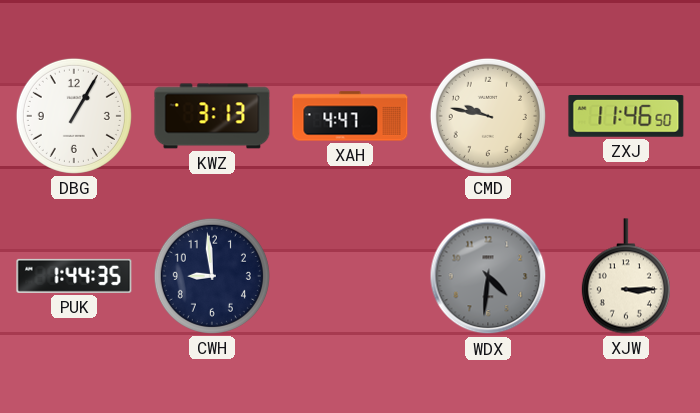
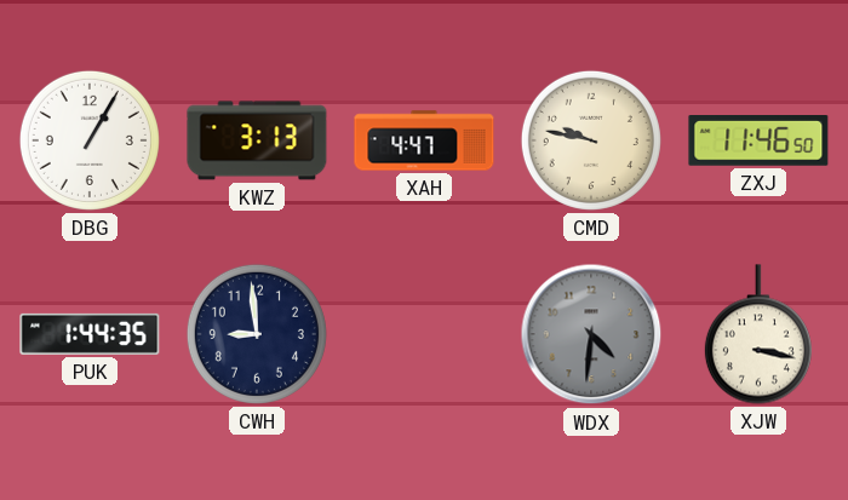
XJW: 3:15 -> 3:17
